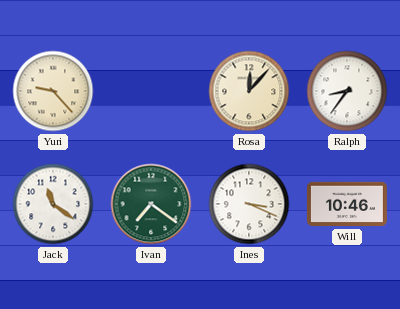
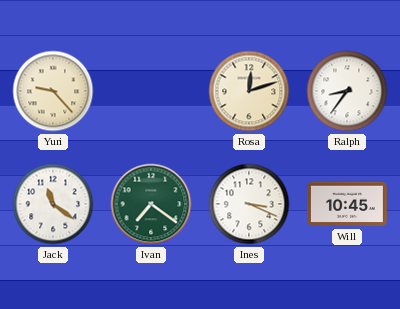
Rosa: 12:07 -> 12:12
Will: 10:46 -> 10:45
